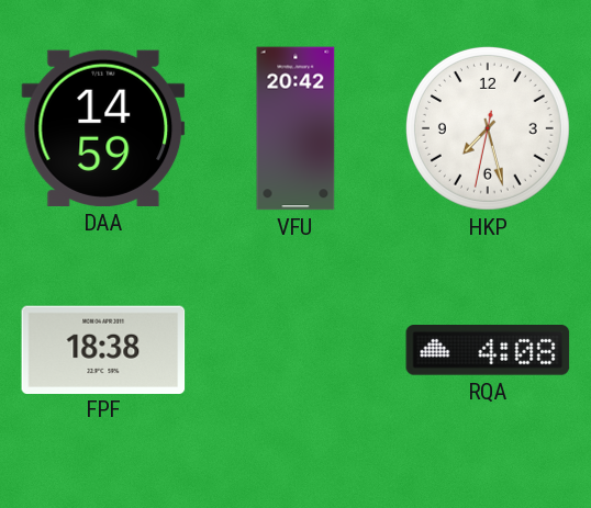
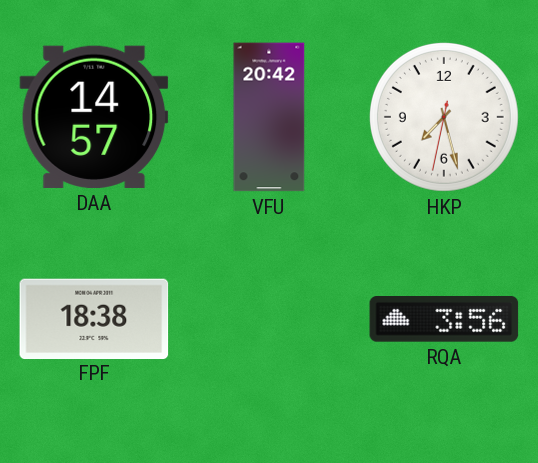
DAA: 14:59 -> 14:57
RQA: 4:08 -> 3:56
